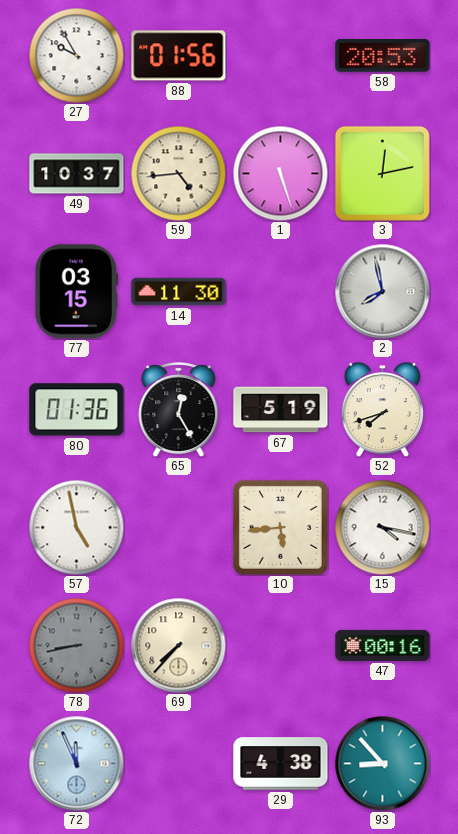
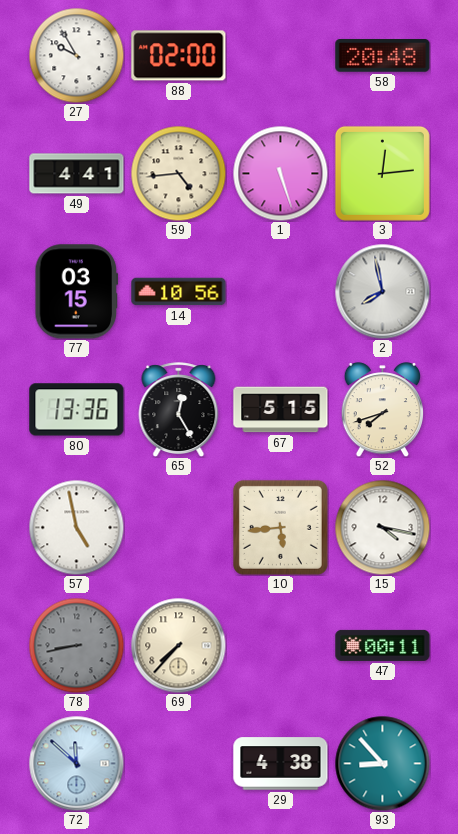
88: 01:56 -> 02:00
58: 20:53 -> 20:48
49: 10:37 -> 4:41
3: 12:13 -> 12:14
14: 11:30 -> 10:56
80: 01:36 -> 13:36
67: 5:19 -> 5:15
47: 00:16 -> 00:11
72: 11:56 -> 11:52
